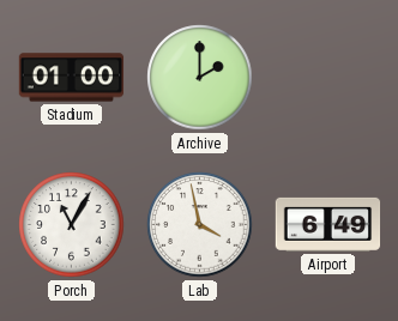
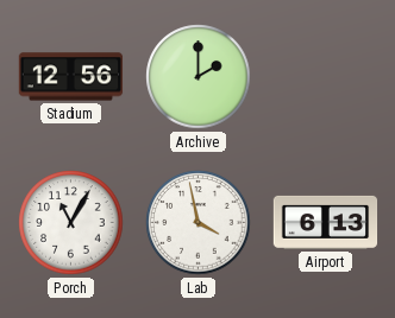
Stadium: 01:00 -> 12:56
Airport: 6:49 -> 6:13
